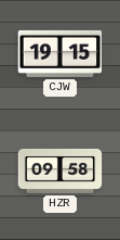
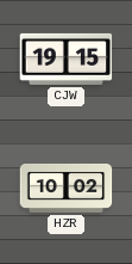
HZR: 09:58 -> 10:02
